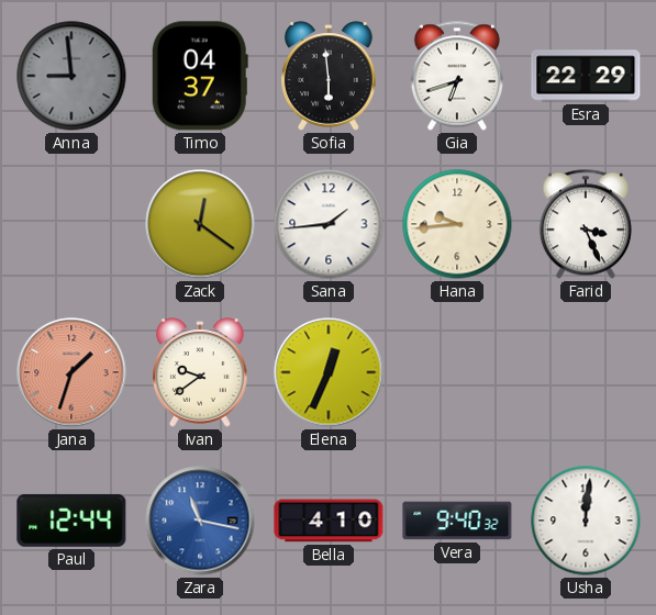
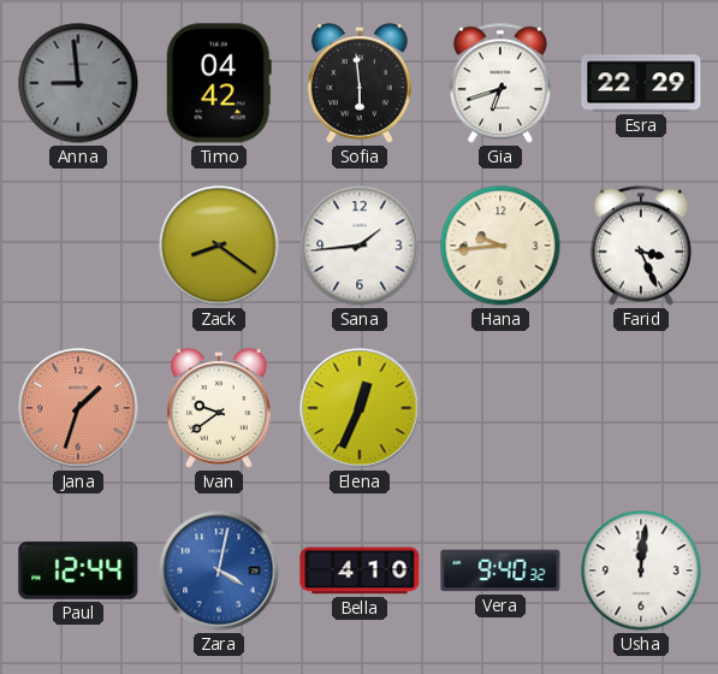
Timo: 04:37 -> 04:42
Zack: 12:21 -> 8:21
Zara: 11:17 -> 4:02
